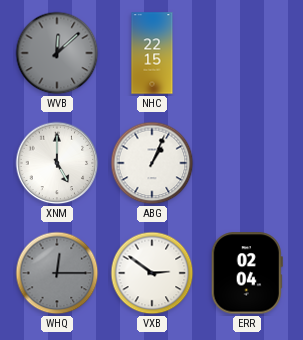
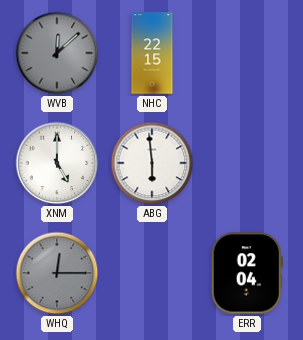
ABG: 1:04 -> 5:59
VXB: 2:51 -> none
